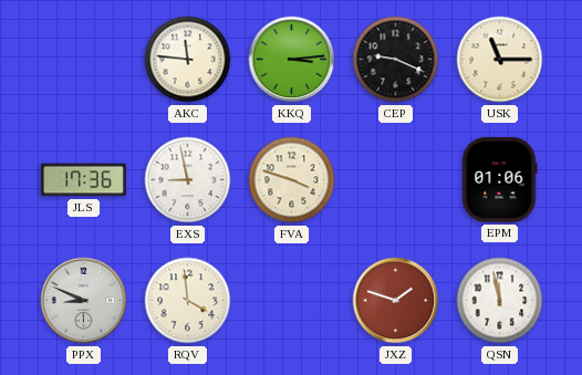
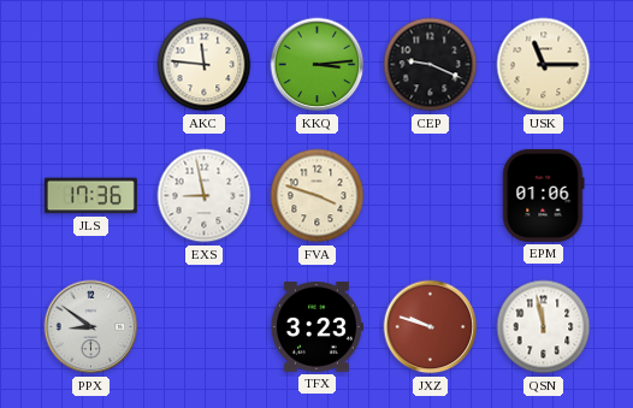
PPX: 8:49 -> 8:51
RQV: 3:59 -> none
TFX: none -> 3:23
JXZ: 1:48 -> 9:48
